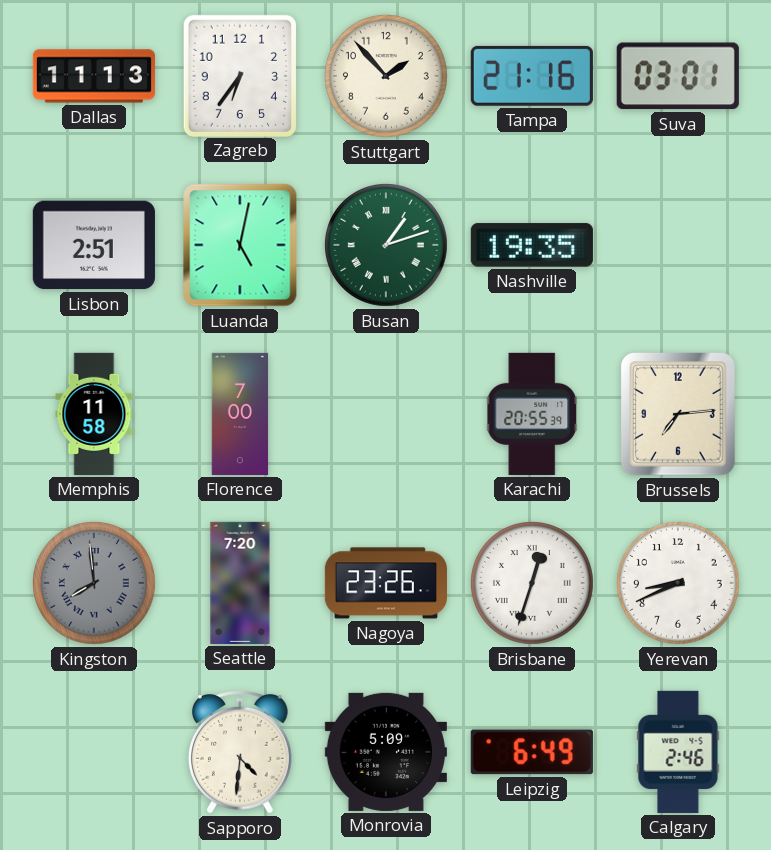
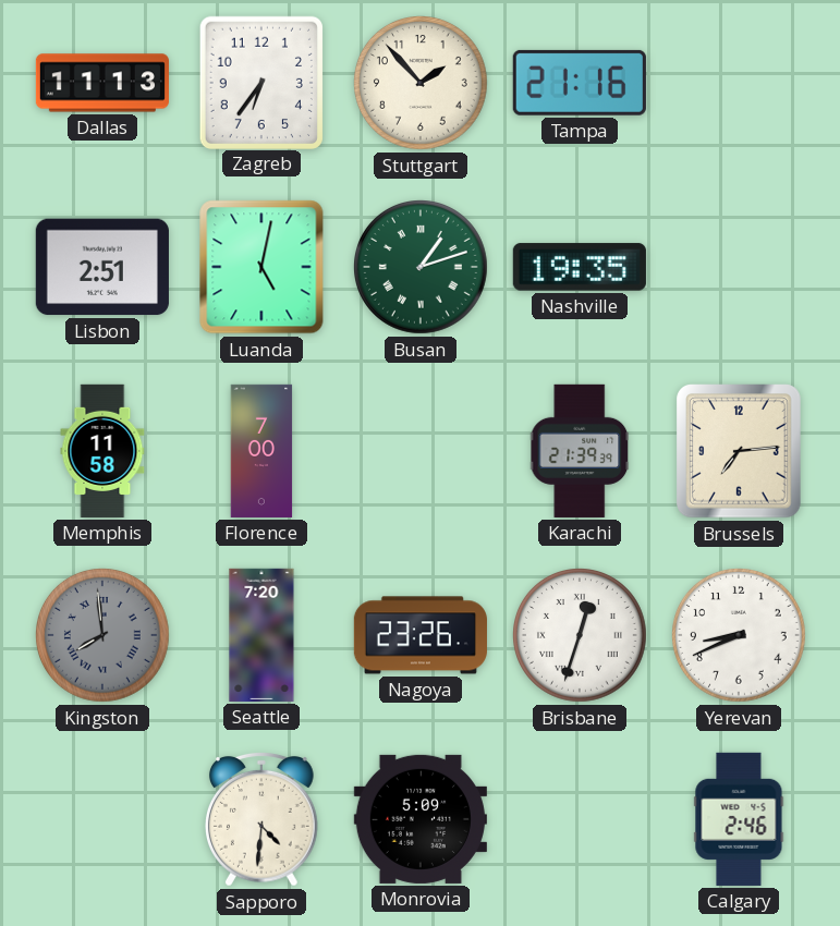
Suva: 03:01 -> none
Karachi: 20:55 -> 21:39
Leipzig: 6:49 -> none
